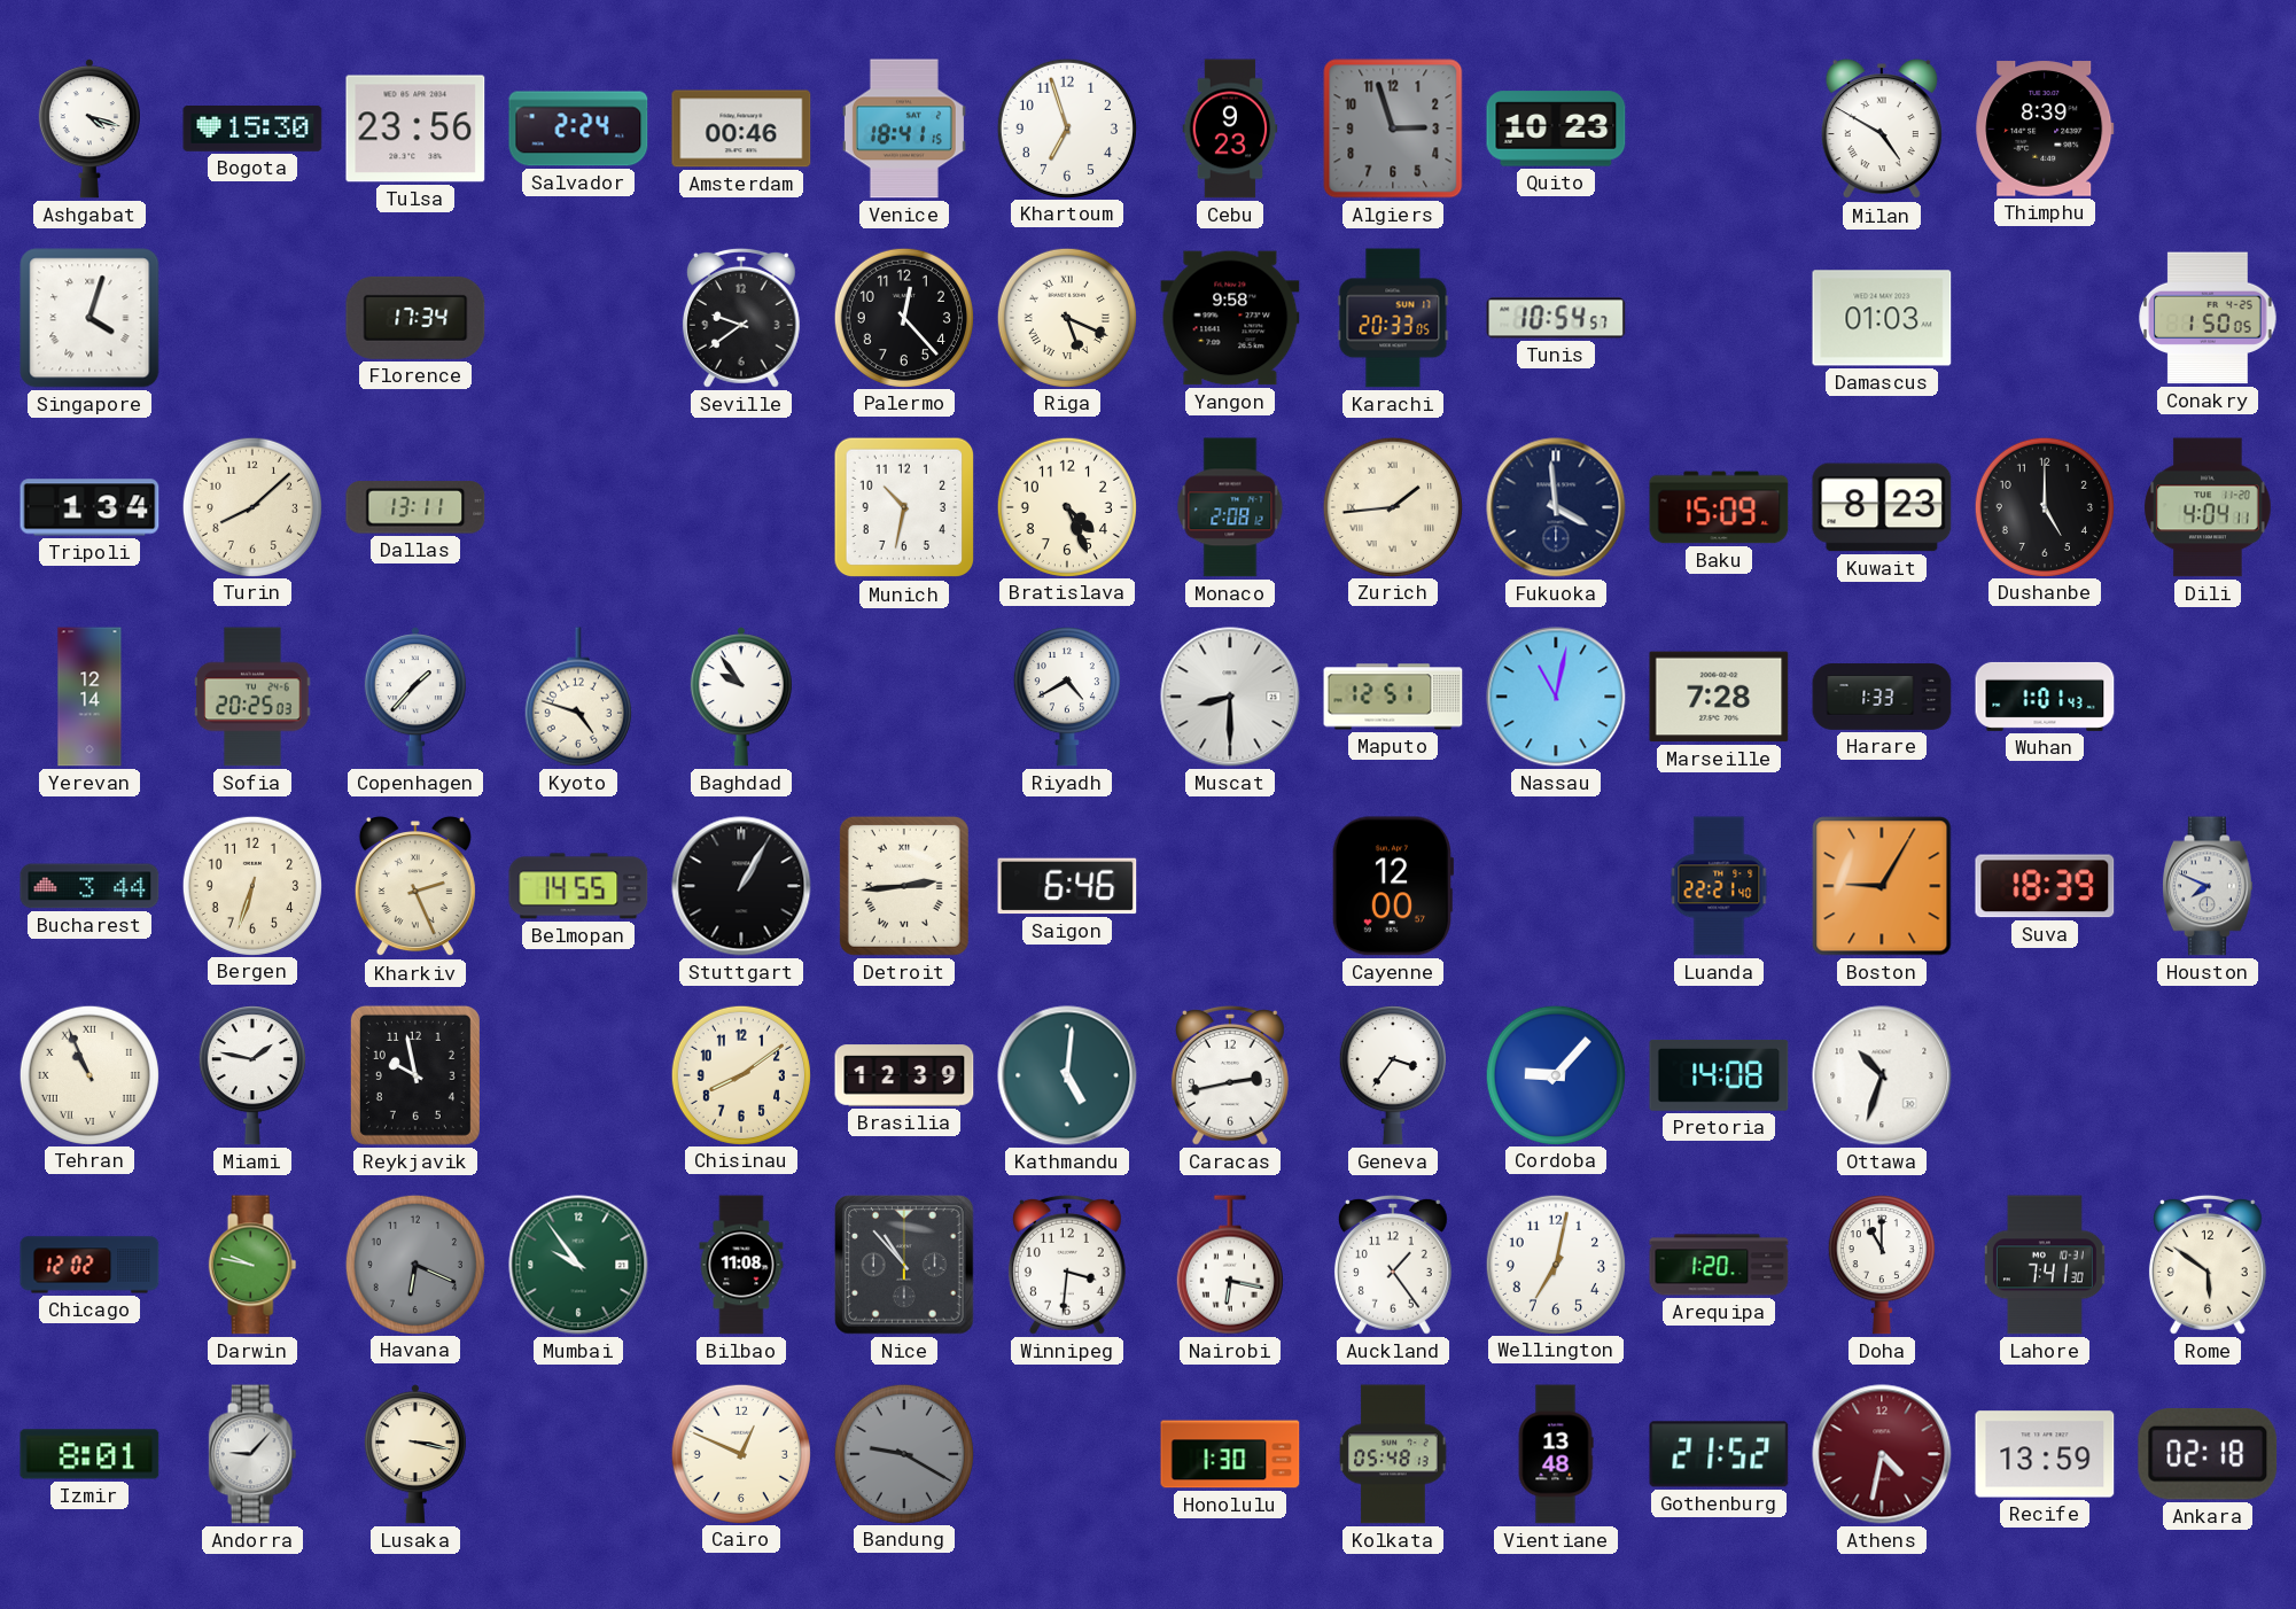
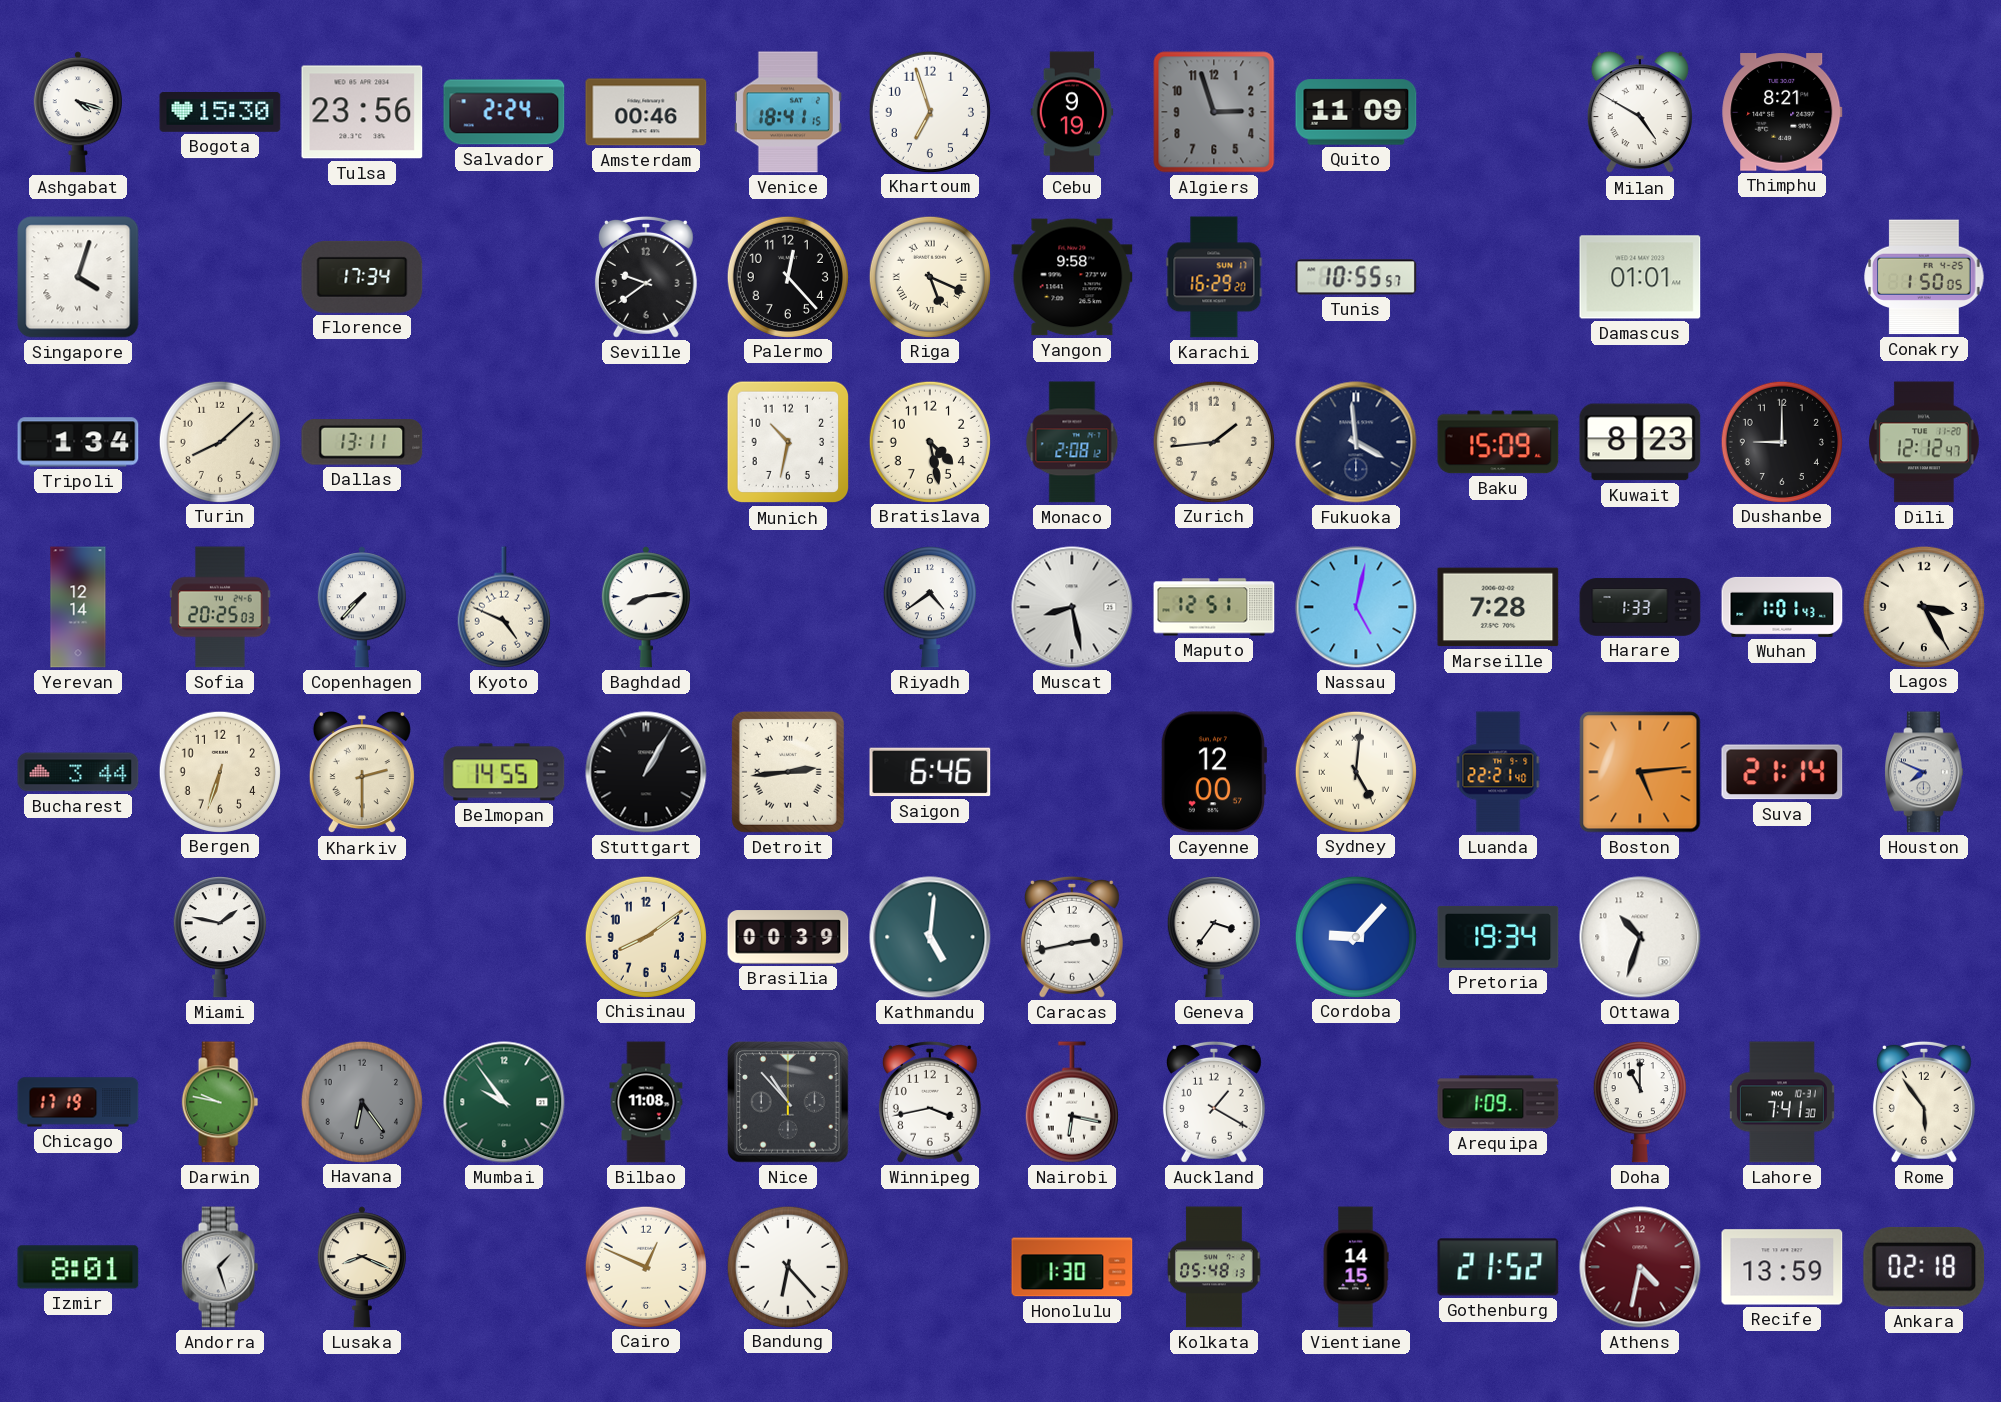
Cebu: 9:23 -> 9:19
Quito: 10:23 -> 11:09
Thimphu: 8:39 -> 8:21
Karachi: 20:33 -> 16:29
Tunis: 10:54 -> 10:55
Damascus: 01:03 -> 01:01
Bratislava: 4:26 -> 4:28
Zurich numerals: Roman -> Arabic
Dushanbe: 5:00 -> 9:00
Dili: 4:04 -> 12:12
Copenhagen: 1:37 -> 7:37
Kyoto: 4:48 -> 4:49
Baghdad: 9:54 -> 8:14
Riyadh: 4:40 -> 4:39
Muscat: 8:30 -> 8:28
Nassau: 11:02 -> 5:02
Lagos: none -> 3:25
Kharkiv: 2:26 -> 2:30
Sydney: none -> 5:01
Boston: 9:05 -> 5:14
Suva: 18:39 -> 21:14
Tehran: 10:56 -> none
Reykjavik: 9:58 -> none
Brasilia: 12:39 -> 00:39
Pretoria: 14:08 -> 19:34
Chicago: 12:02 -> 17:19
Havana: 6:19 -> 6:24
Winnipeg: 3:31 -> 3:43
Auckland: 1:24 -> 1:20
Wellington: 7:02 -> none
Arequipa: 1:20 -> 1:09
Rome: 5:51 -> 5:54
Andorra: 9:07 -> 1:27
Lusaka: 3:17 -> 8:19
Bandung: 9:20 -> 6:23
Bandung dial: grey -> white
Vientiane: 13:48 -> 14:15
